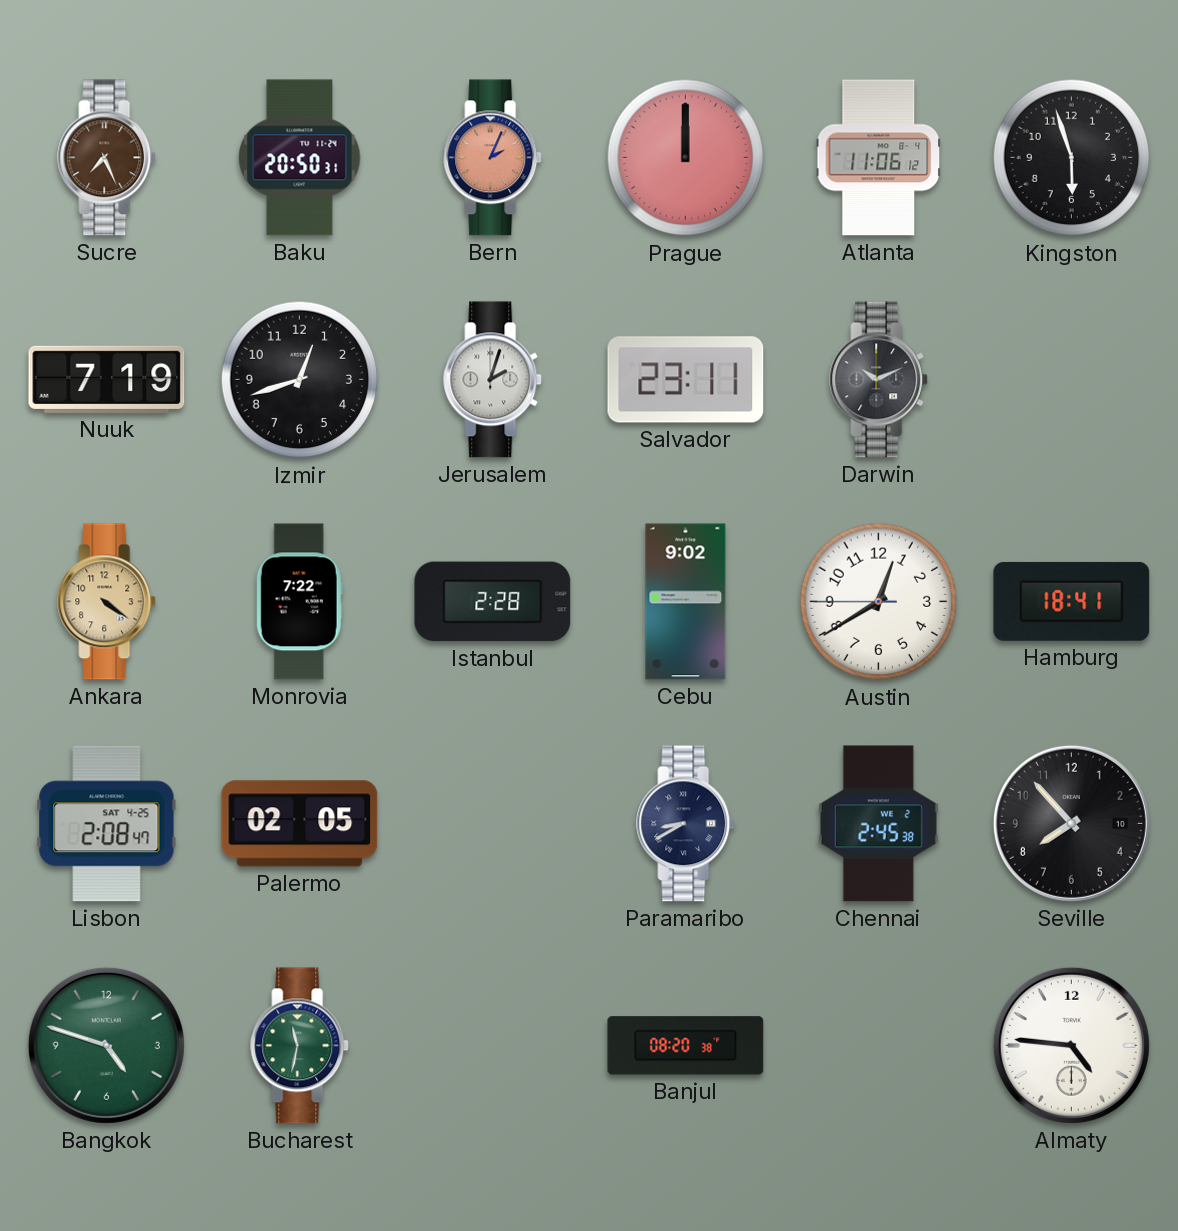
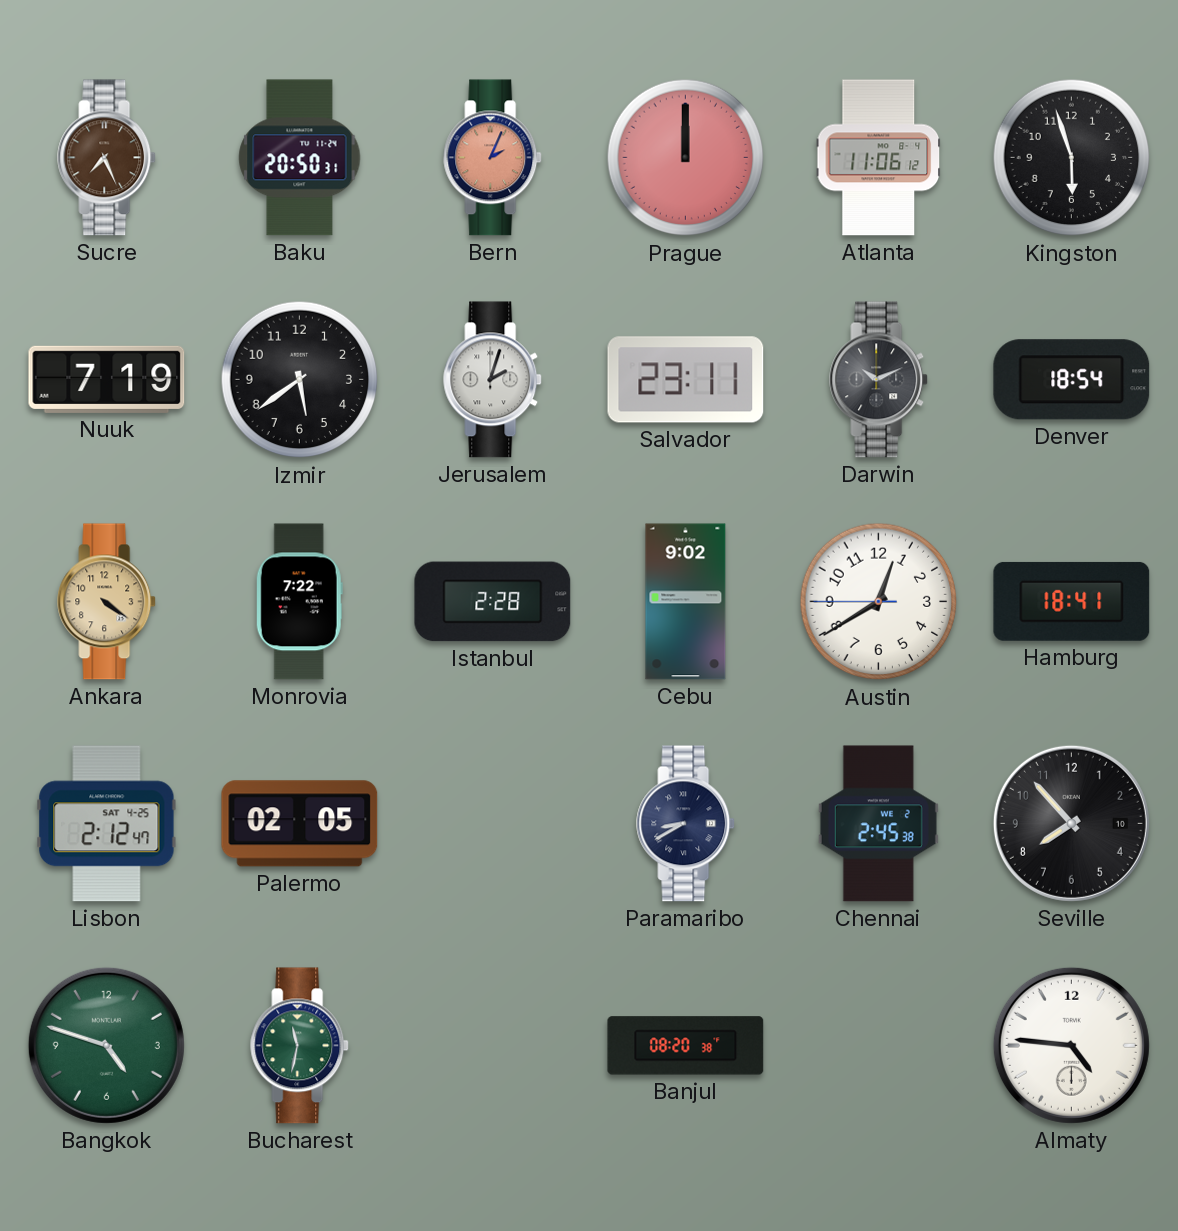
Izmir: 12:42 -> 5:39
Denver: none -> 18:54
Lisbon: 2:08 -> 2:12
